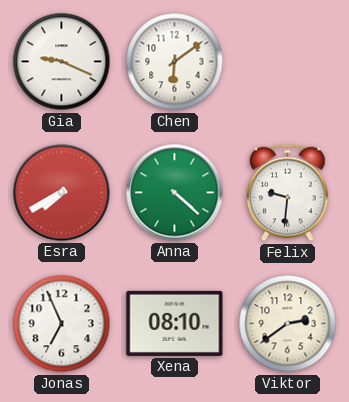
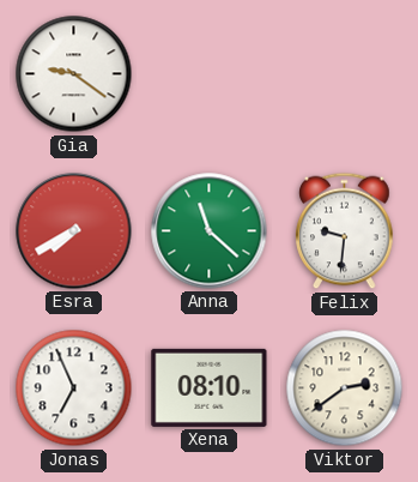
Gia: 9:19 -> 9:21
Chen: 6:09 -> none
Anna: 4:22 -> 11:22
